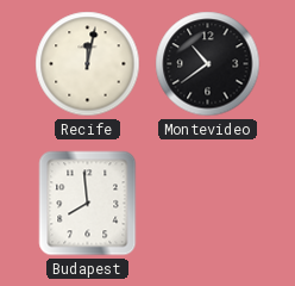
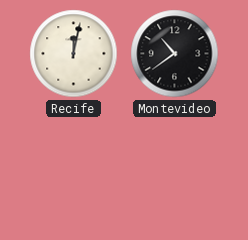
Budapest: 7:59 -> none
